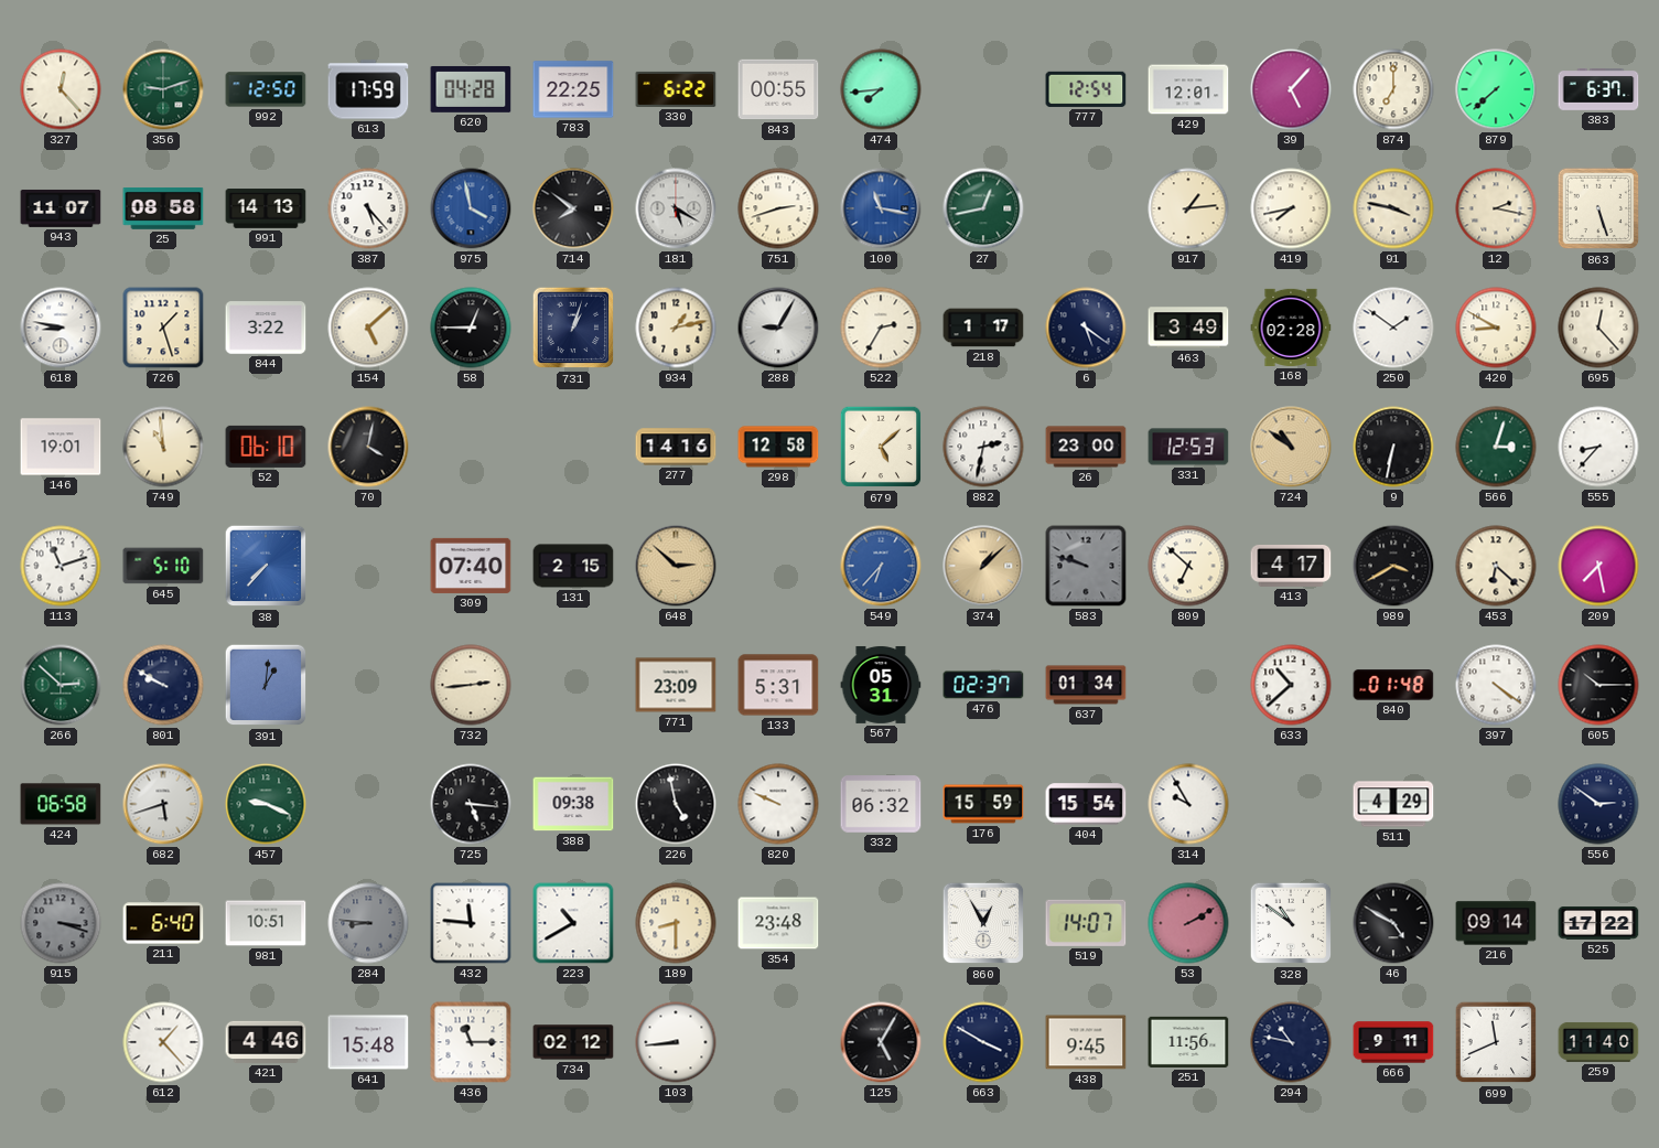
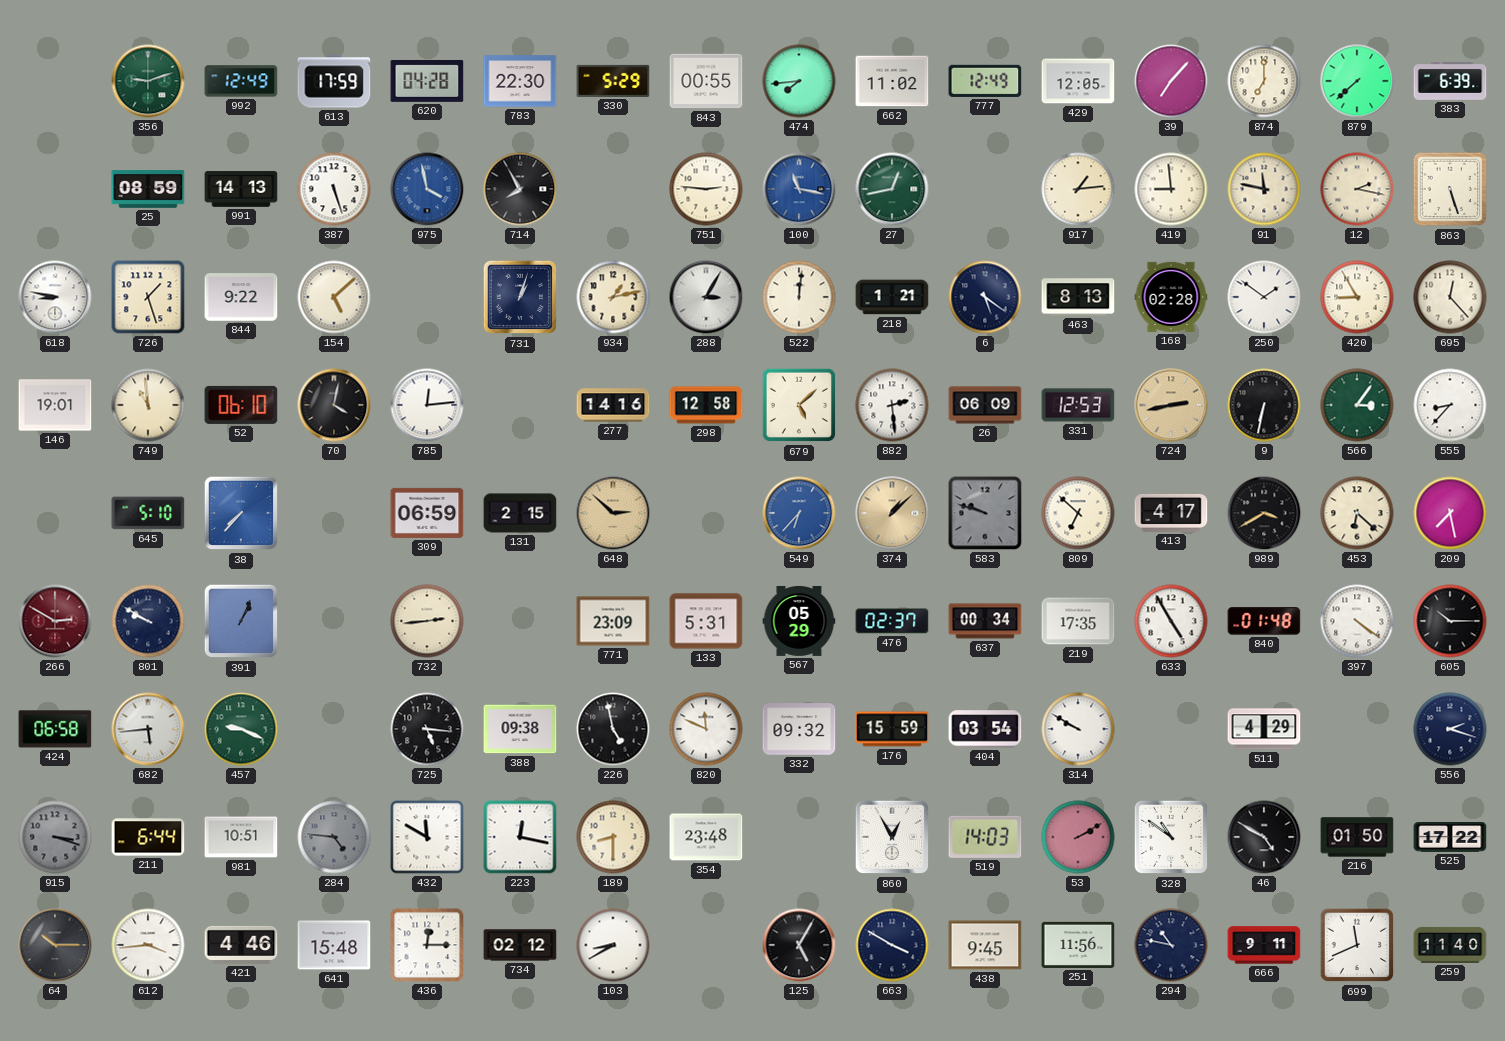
327: 12:23 -> none
992: 12:50 -> 12:49
783: 22:25 -> 22:30
330: 6:22 -> 5:29
662: none -> 11:02
777: 12:54 -> 12:49
429: 12:01 -> 12:05
39: 5:07 -> 7:07
383: 6:37 -> 6:39
943: 11:07 -> none
25: 08:58 -> 08:59
387: 5:23 -> 5:27
714: 7:51 -> 7:55
181: 5:20 -> none
751: 2:42 -> 2:46
419: 7:43 -> 8:59
91: 3:47 -> 11:47
844: 3:22 -> 9:22
58: 12:45 -> none
288: 9:05 -> 3:05
522: 2:35 -> 12:01
218: 1:17 -> 1:21
463: 3:49 -> 8:13
420: 8:50 -> 8:55
785: none -> 12:14
882: 2:32 -> 2:29
26: 23:00 -> 06:09
724: 10:51 -> 2:43
566: 3:03 -> 3:06
113: 11:12 -> none
309: 07:40 -> 06:59
266: 2:52 -> 2:50
266 dial: green -> burgundy
391: 1:01 -> 1:04
567: 05:31 -> 05:29
637: 01:34 -> 00:34
219: none -> 17:35
633: 10:38 -> 4:55
682: 5:42 -> 5:44
820: 9:49 -> 11:49
332: 06:32 -> 09:32
404: 15:54 -> 03:54
314: 9:55 -> 9:50
556: 2:51 -> 2:18
211: 6:40 -> 6:44
284: 8:46 -> 4:46
432: 11:46 -> 11:50
223: 10:40 -> 12:17
519: 14:07 -> 14:03
216: 09:14 -> 01:50
64: none -> 10:15
612: 1:23 -> 3:44
436: 11:15 -> 12:15
103: 8:44 -> 8:40
